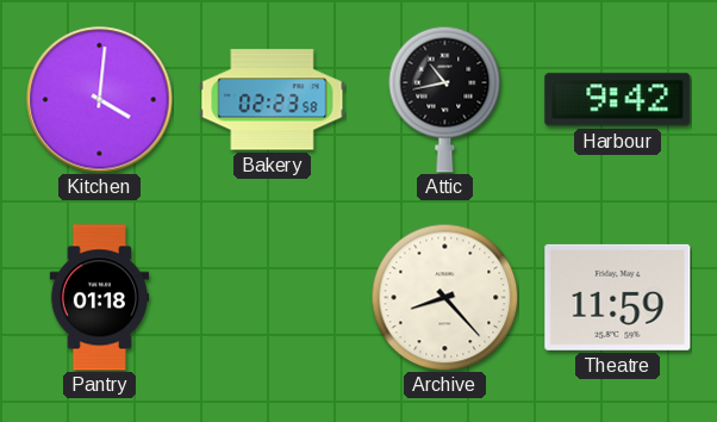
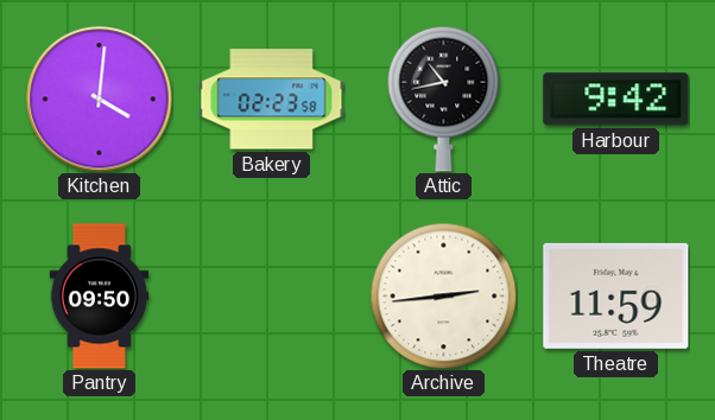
Pantry: 01:18 -> 09:50
Archive: 8:23 -> 2:44
